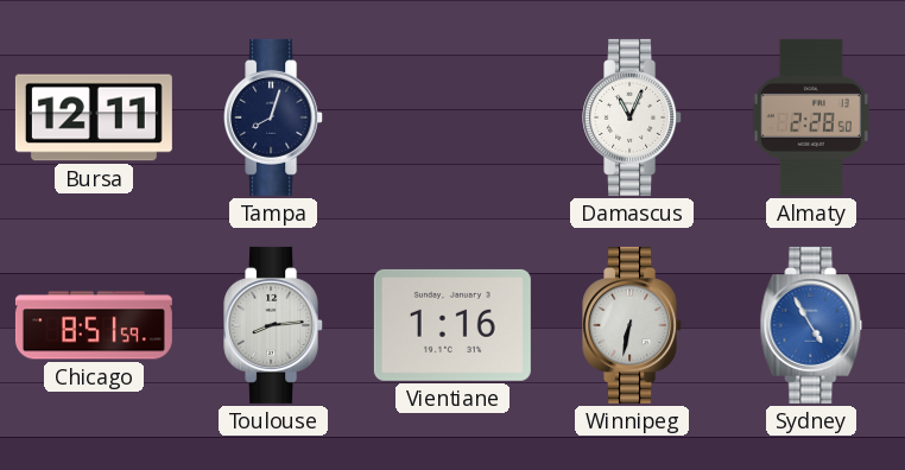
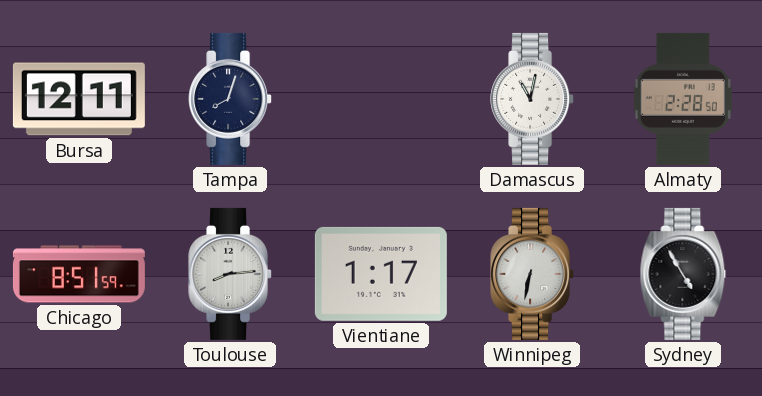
Damascus: 11:04 -> 11:02
Vientiane: 1:16 -> 1:17
Sydney dial: blue -> black
